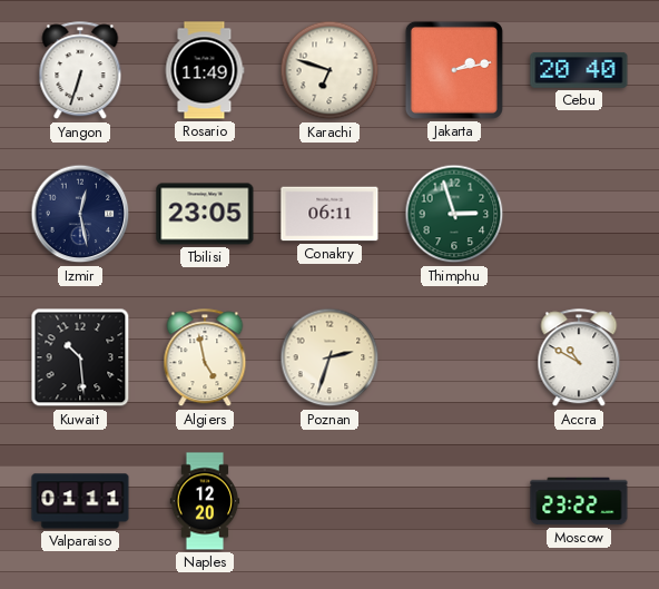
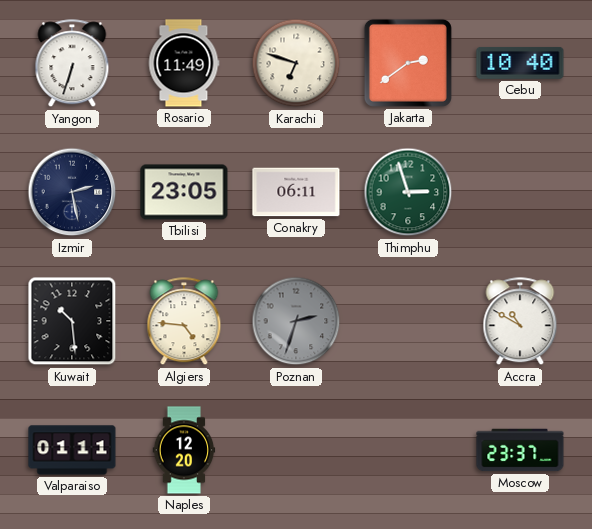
Jakarta: 2:13 -> 2:39
Cebu: 20:40 -> 10:40
Izmir: 12:28 -> 2:28
Algiers: 4:58 -> 4:46
Poznan dial: cream -> grey
Moscow: 23:22 -> 23:37
